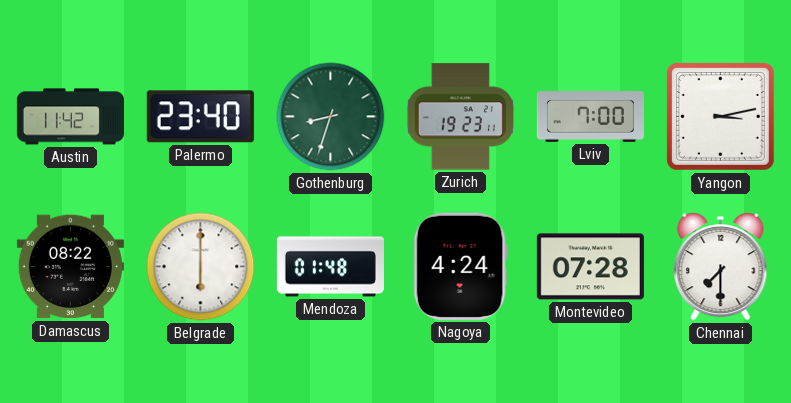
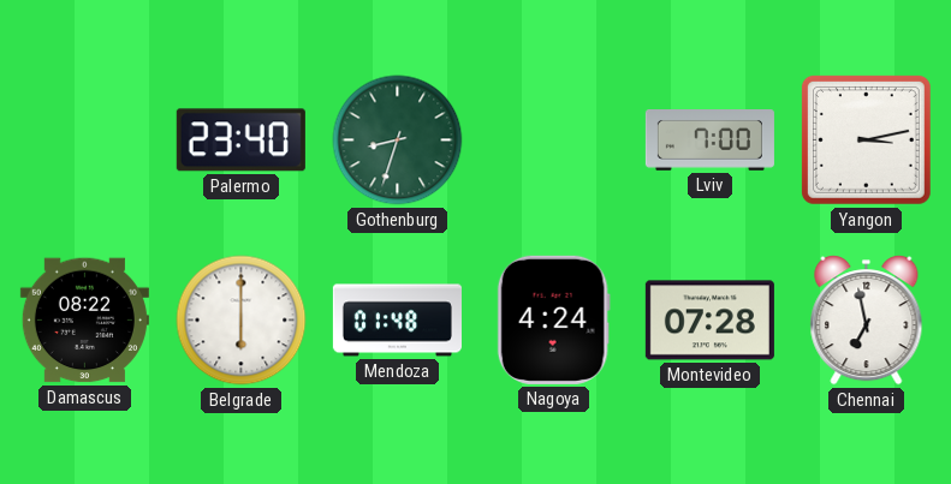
Austin: 11:42 -> none
Zurich: 19:23 -> none
Chennai: 7:30 -> 6:58
